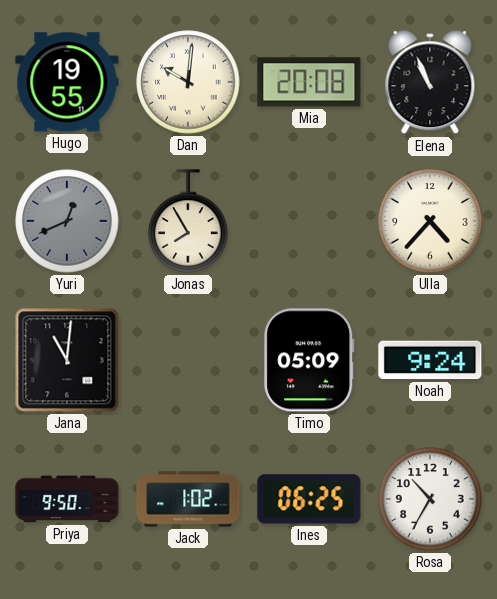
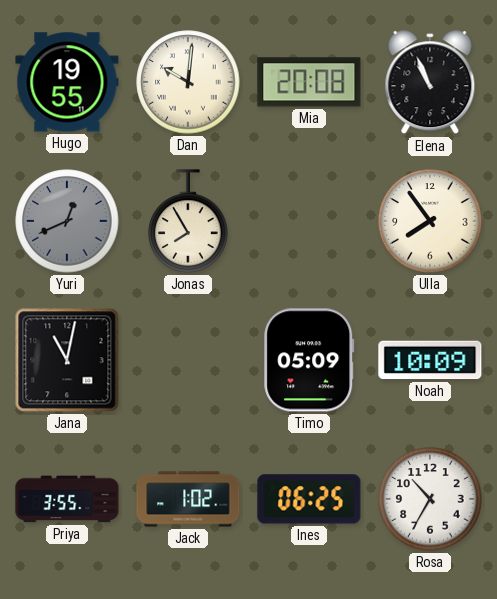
Ulla: 4:37 -> 7:54
Jana: 11:01 -> 11:02
Noah: 9:24 -> 10:09
Priya: 9:50 -> 3:55
